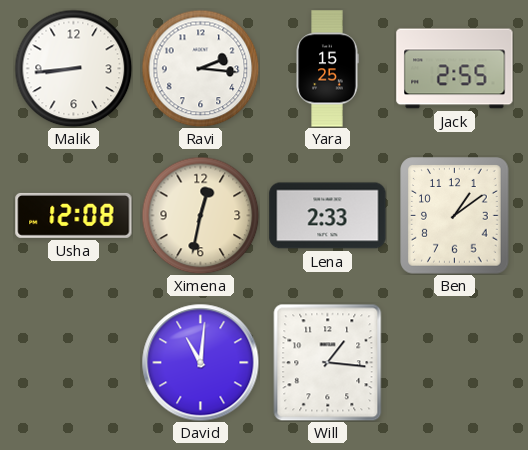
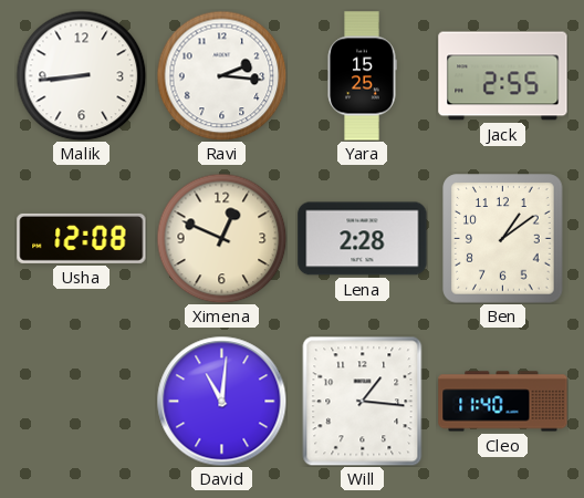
Ximena: 12:32 -> 12:49
Lena: 2:33 -> 2:28
Cleo: none -> 11:40
